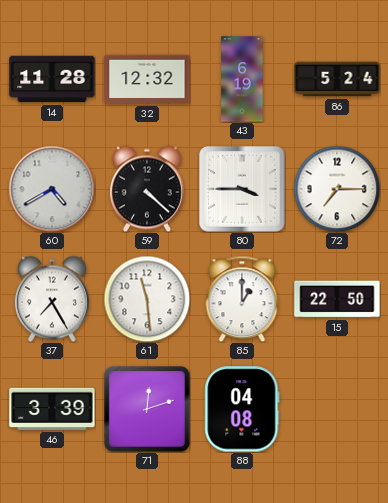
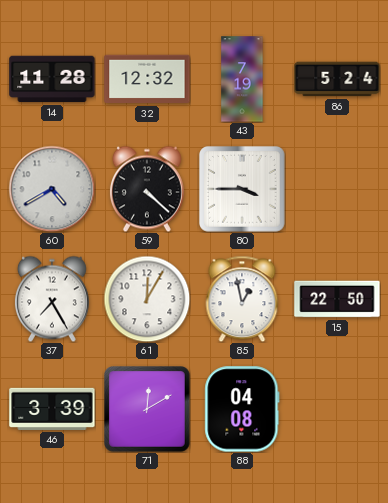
43: 6:19 -> 7:19
72: 7:15 -> none
61: 11:29 -> 12:05
85: 1:00 -> 12:58
71: 12:12 -> 12:10
